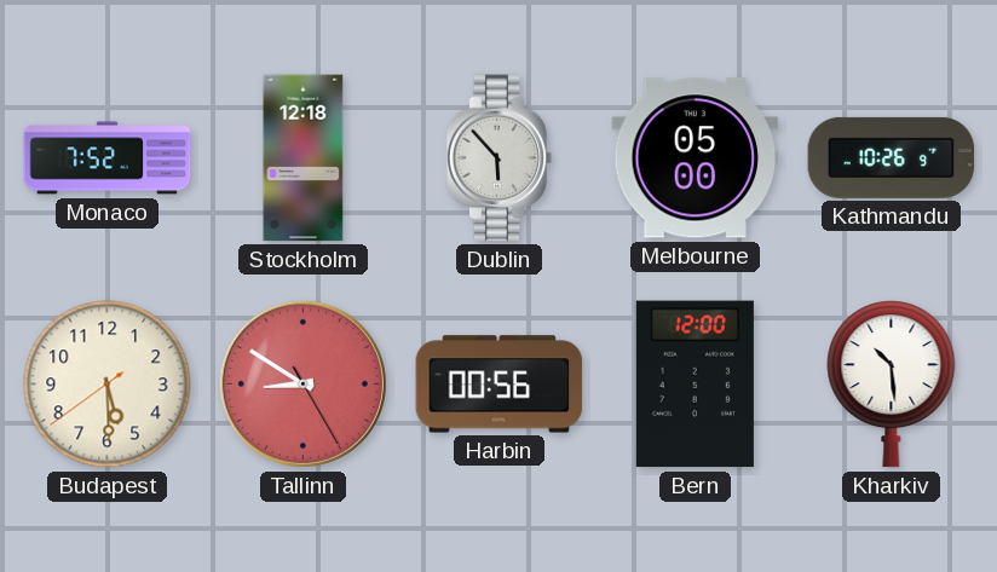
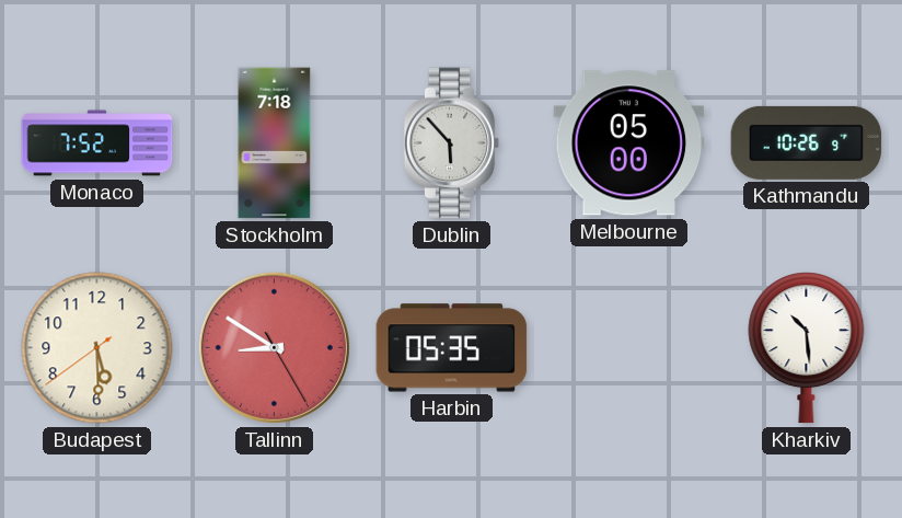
Stockholm: 12:18 -> 7:18
Harbin: 00:56 -> 05:35
Bern: 12:00 -> none
